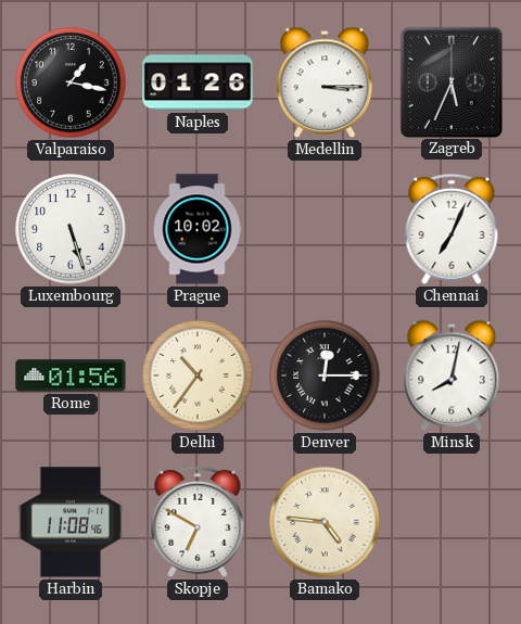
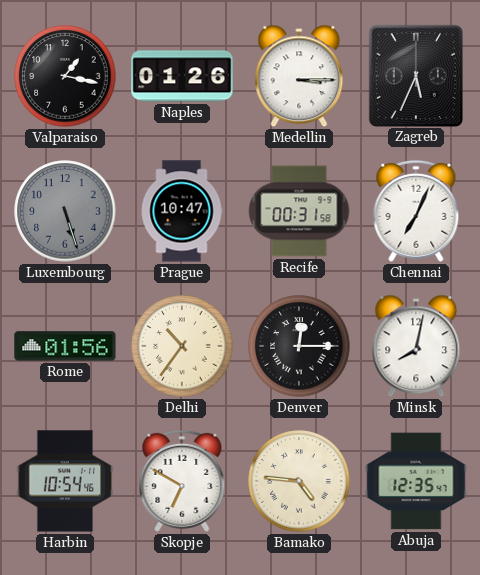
Luxembourg dial: white -> grey
Prague: 10:02 -> 10:47
Recife: none -> 00:31
Harbin: 11:08 -> 10:54
Abuja: none -> 12:35
